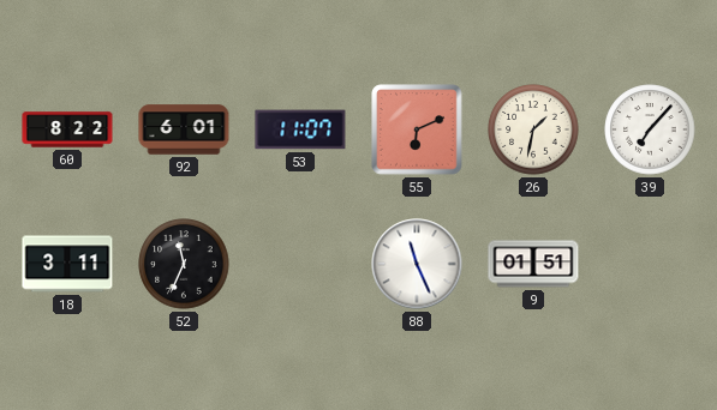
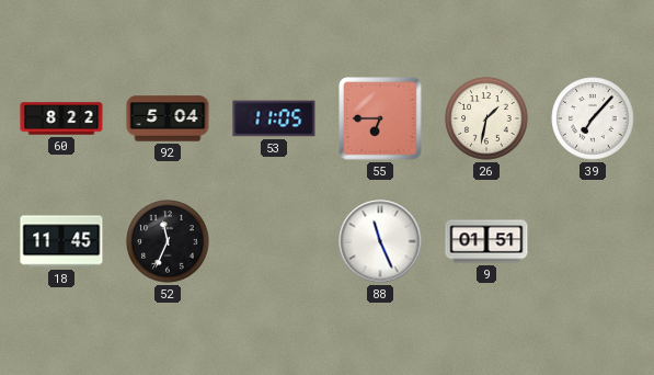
92: 6:01 -> 5:04
53: 11:07 -> 11:05
55: 6:11 -> 6:45
18: 3:11 -> 11:45
